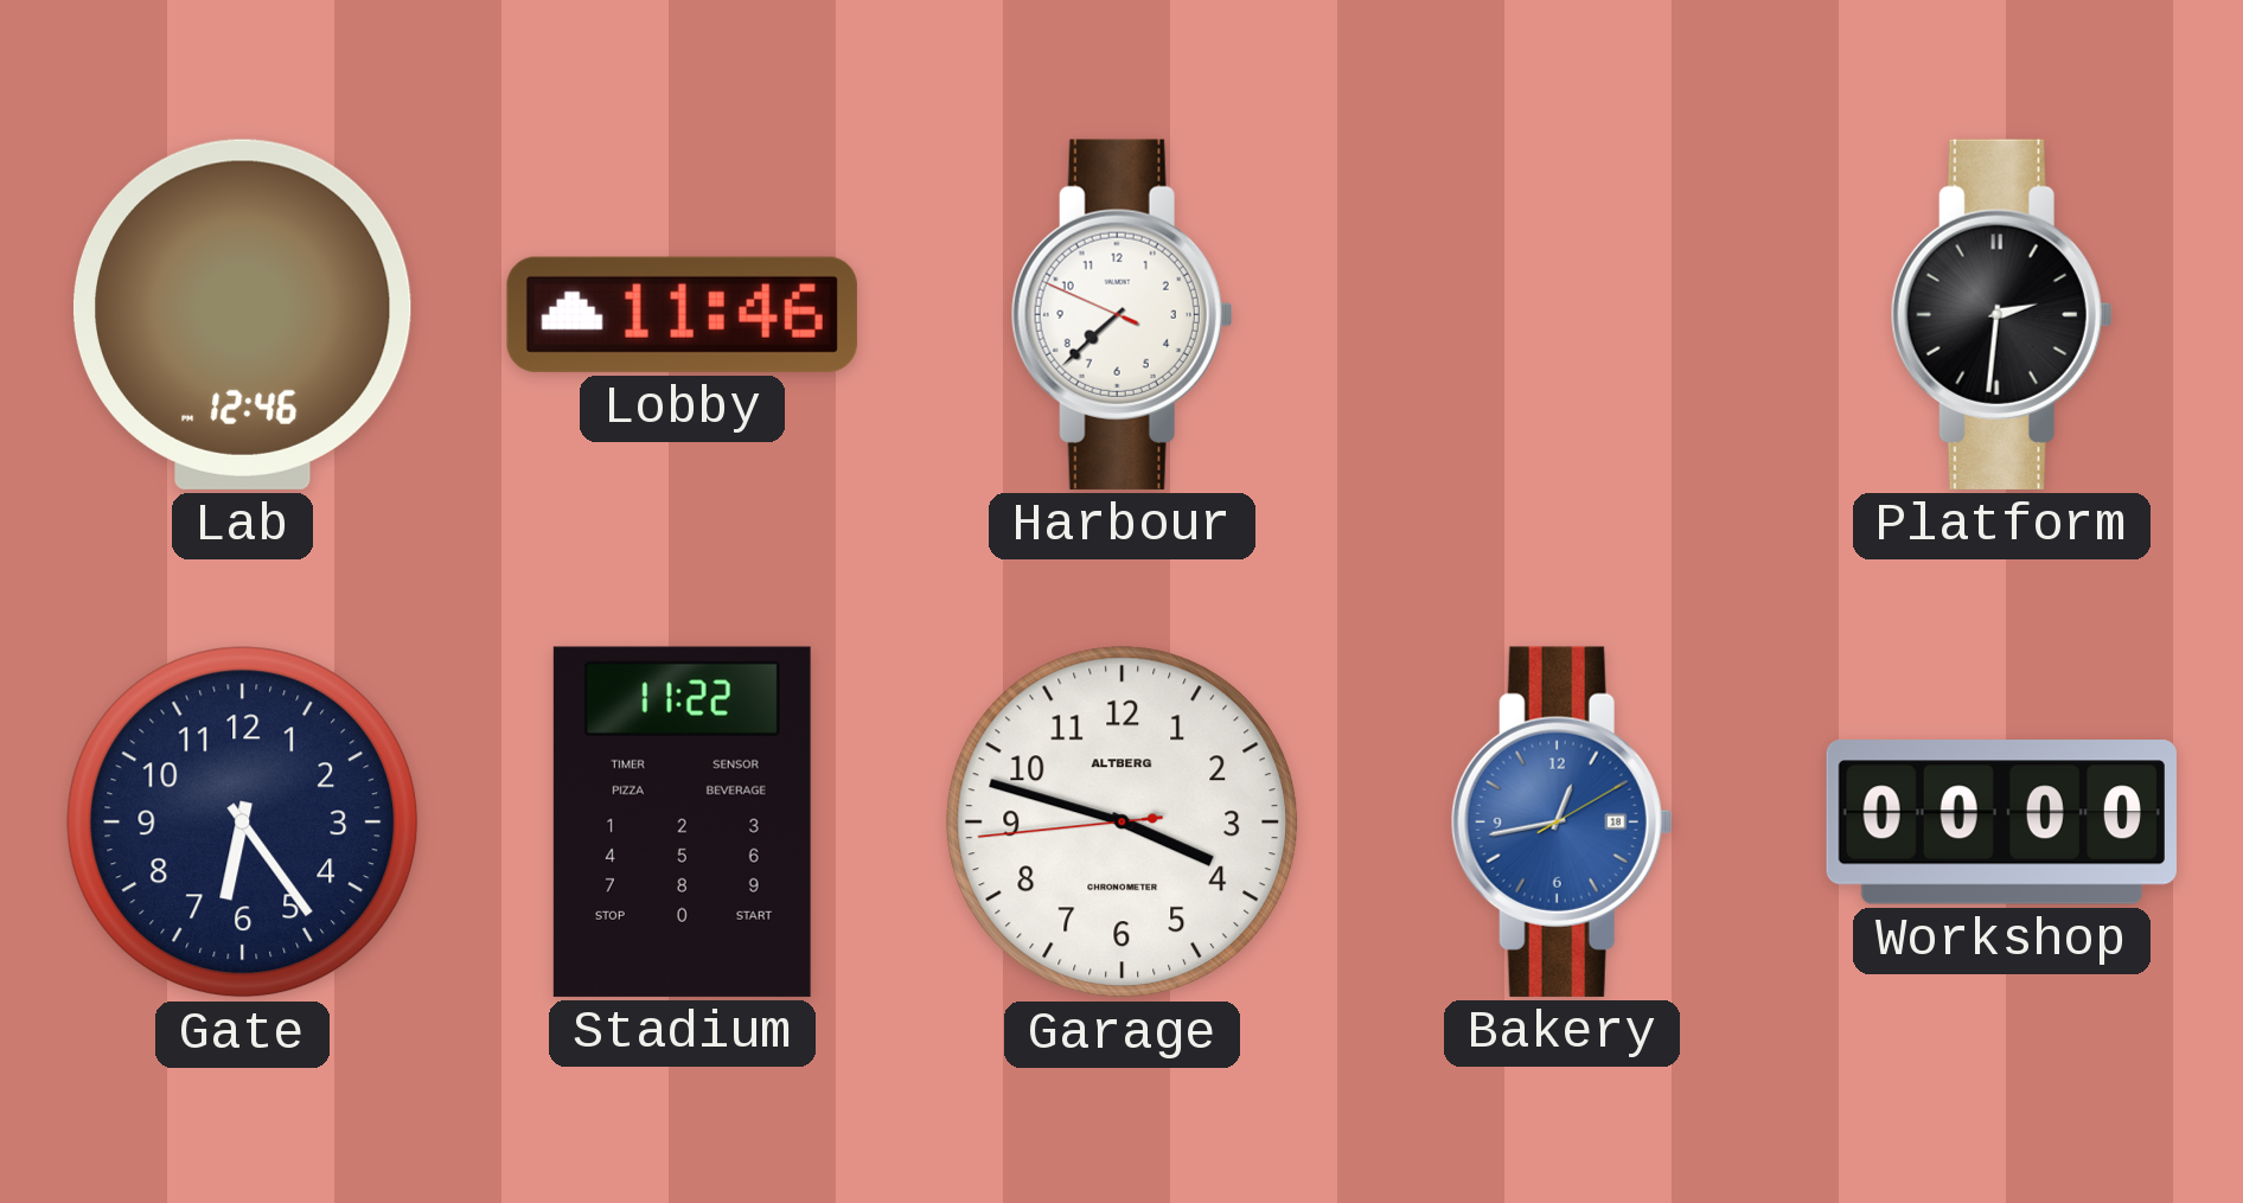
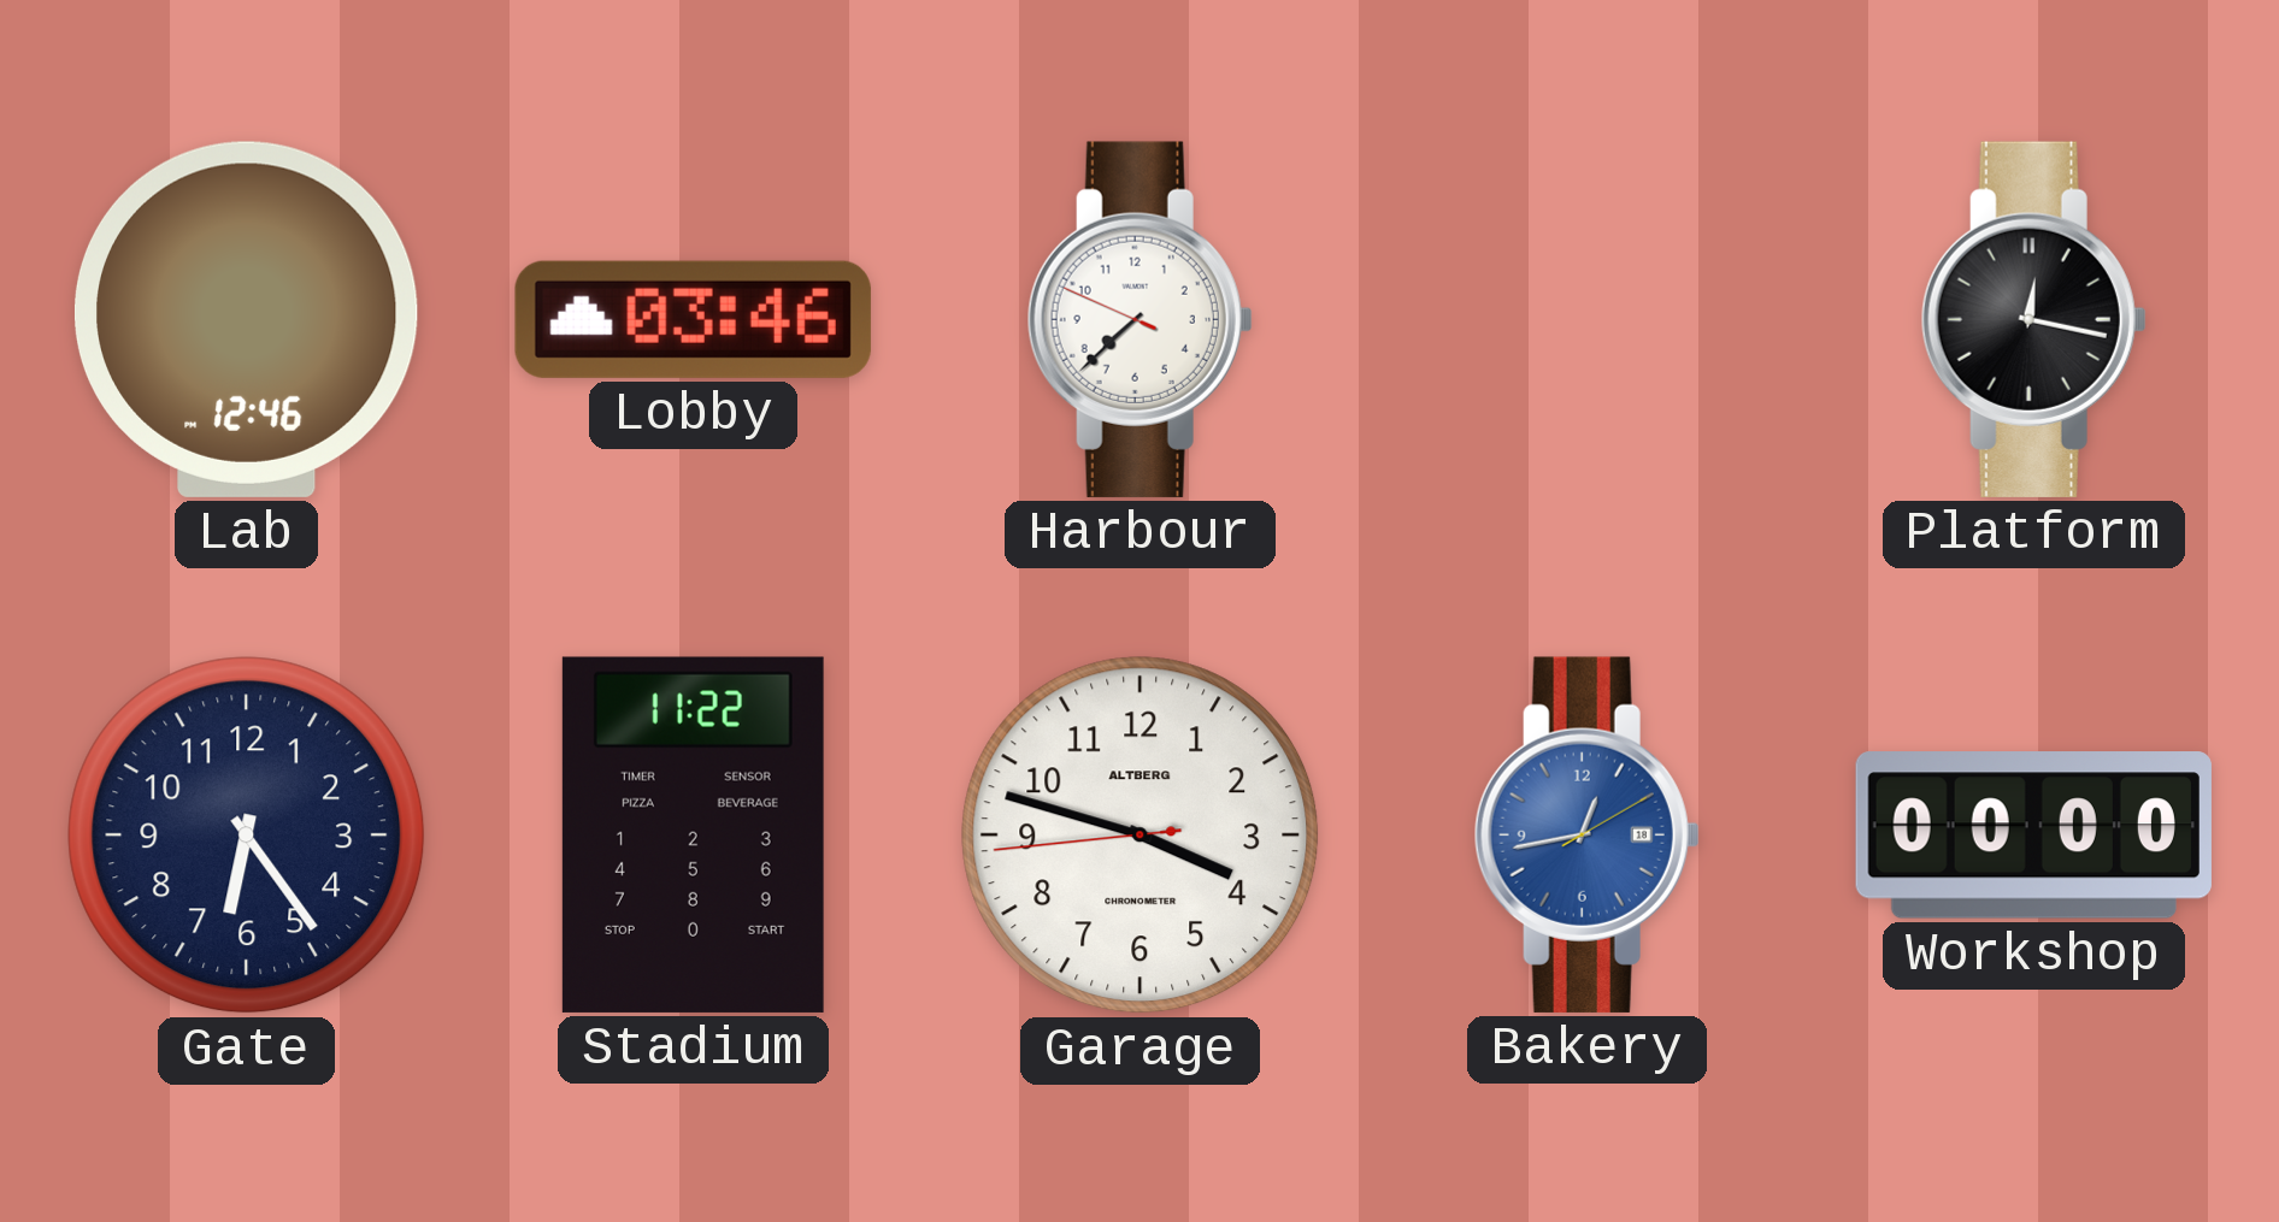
Lobby: 11:46 -> 03:46
Platform: 2:31 -> 12:17
